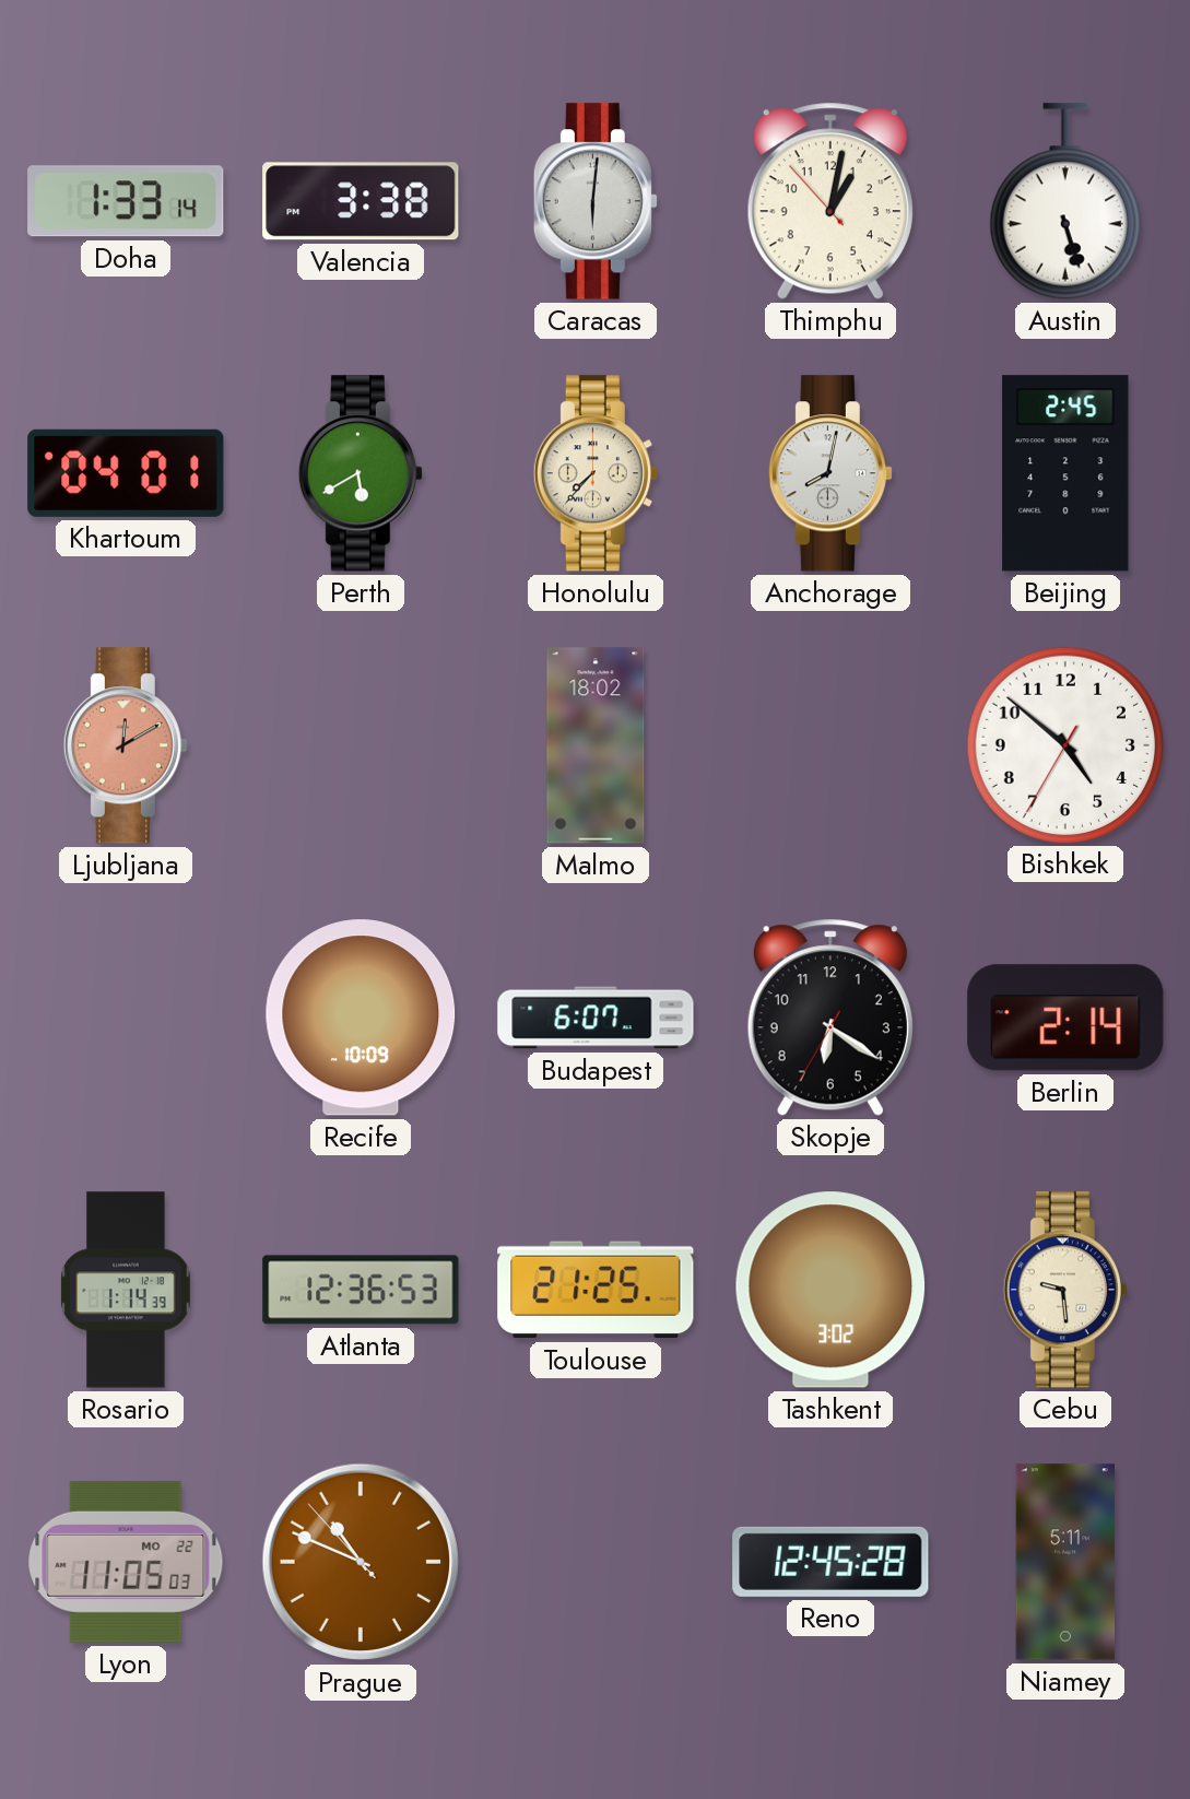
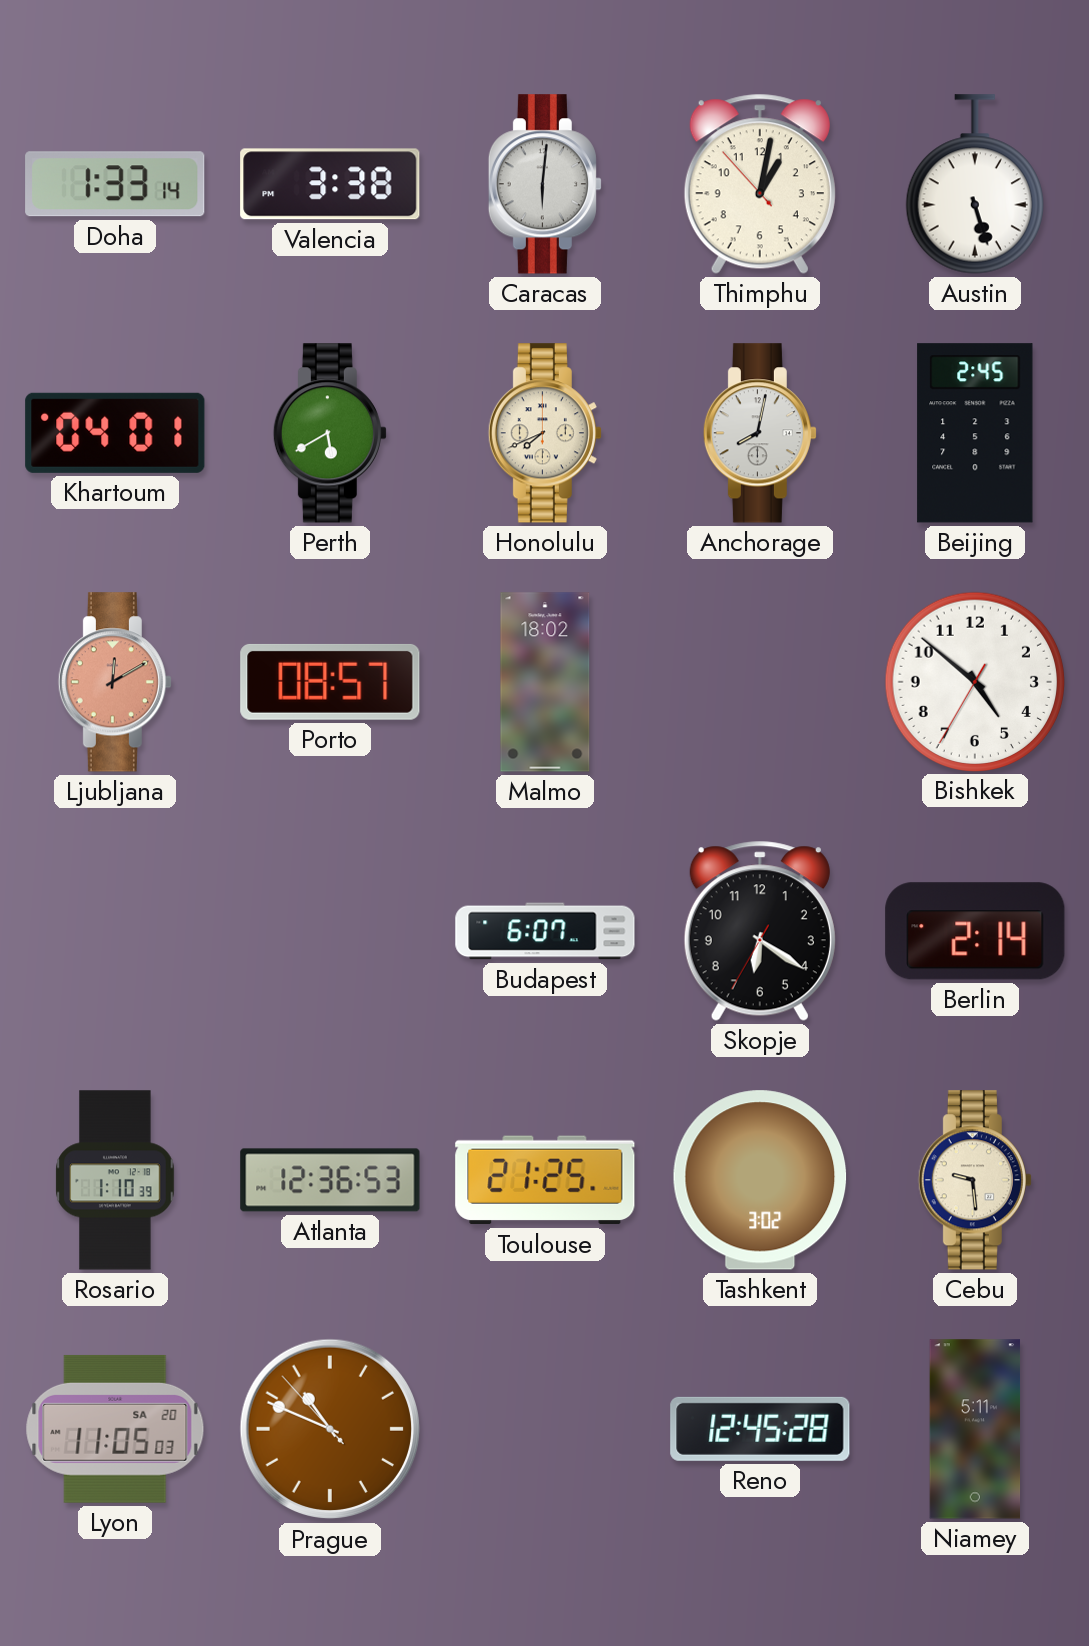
Honolulu: 7:37 -> 7:41
Porto: none -> 08:57
Recife: 10:09 -> none
Rosario: 1:14 -> 1:10
Lyon date: MO 22 -> SA 20
